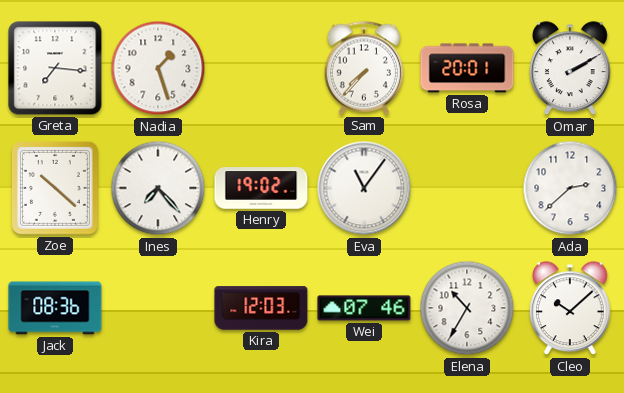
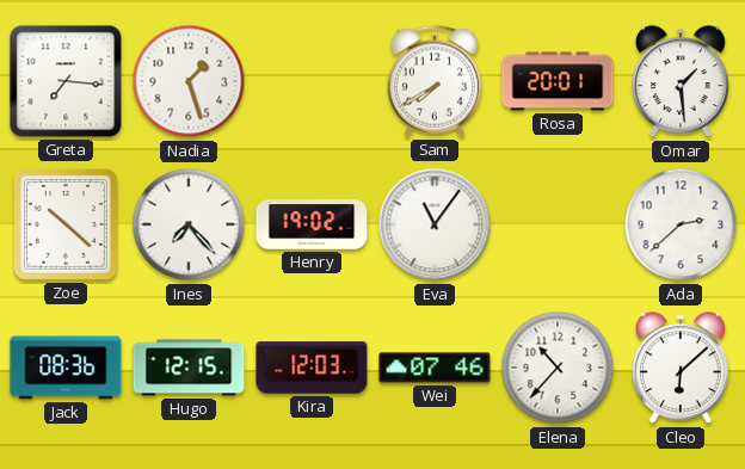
Sam: 7:37 -> 7:40
Omar: 2:10 -> 1:29
Hugo: none -> 12:15
Elena: 10:35 -> 10:37
Cleo: 10:08 -> 6:08
